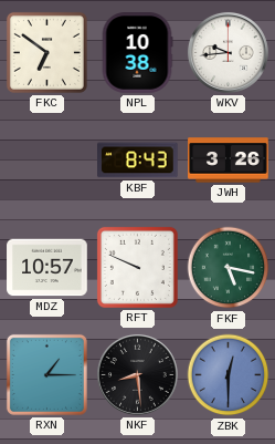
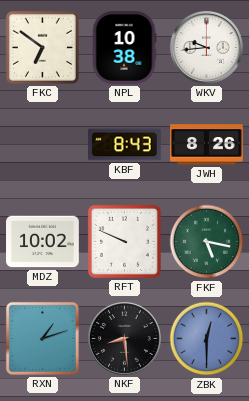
JWH: 3:26 -> 8:26
MDZ: 10:57 -> 10:02
RXN: 1:15 -> 1:12
